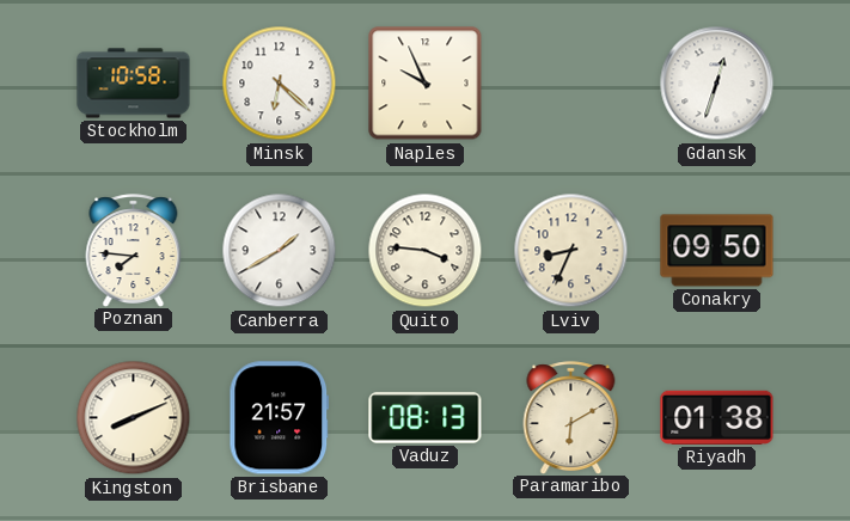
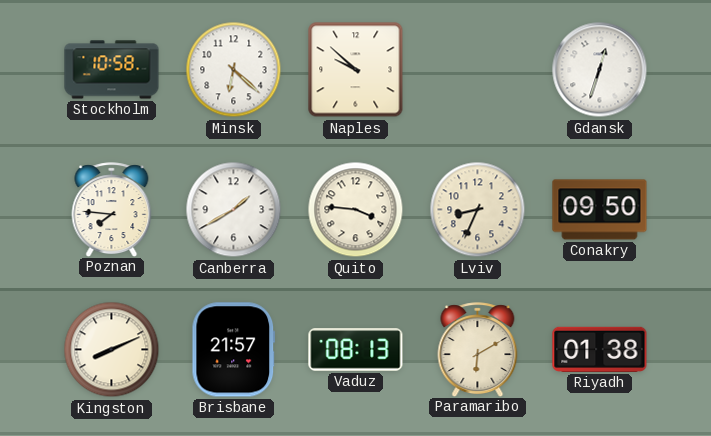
Naples: 9:56 -> 9:52
